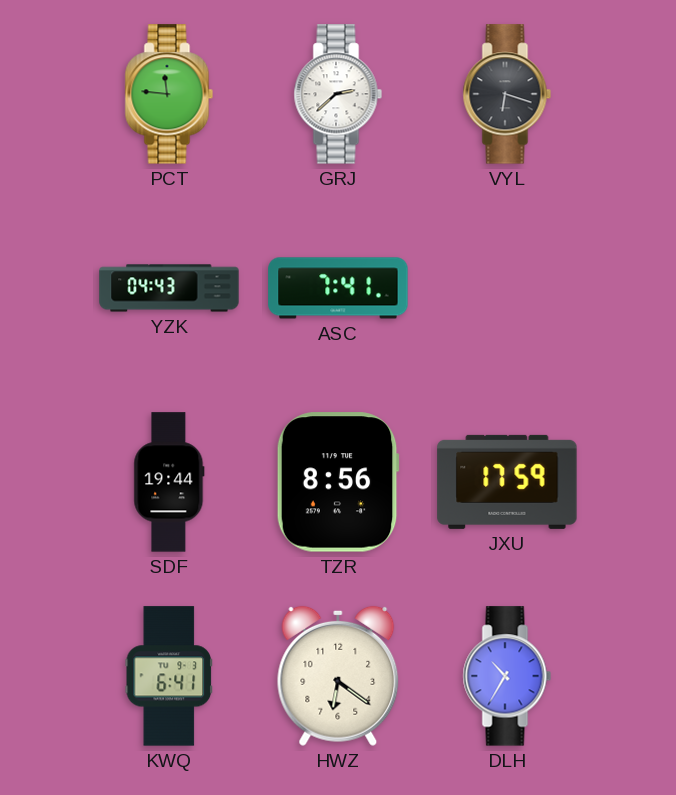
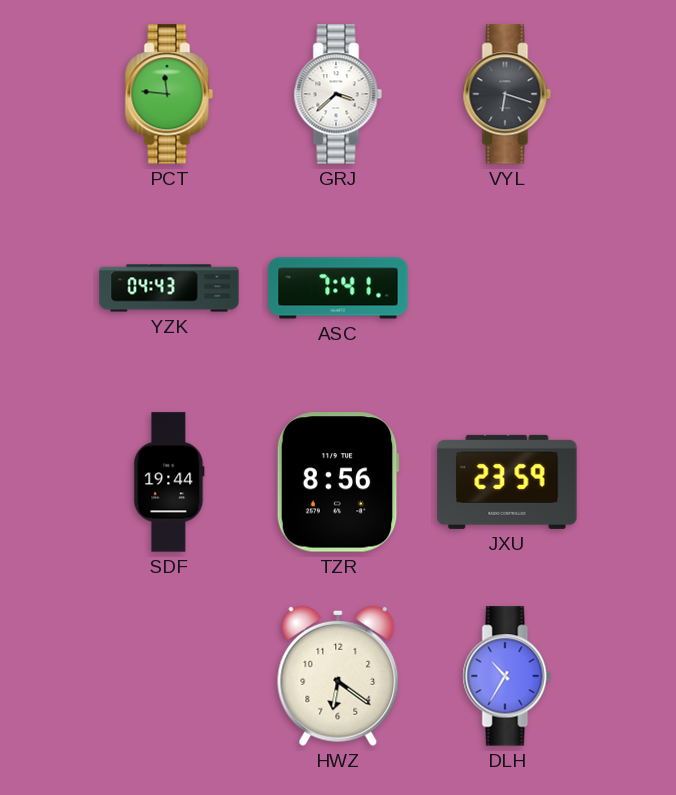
GRJ: 2:38 -> 3:38
JXU: 17:59 -> 23:59
KWQ: 6:41 -> none
